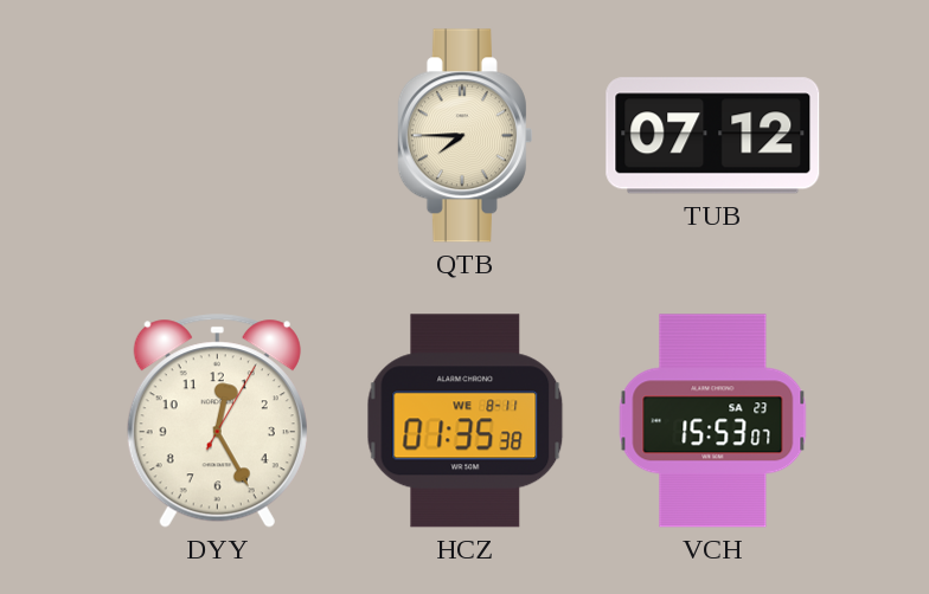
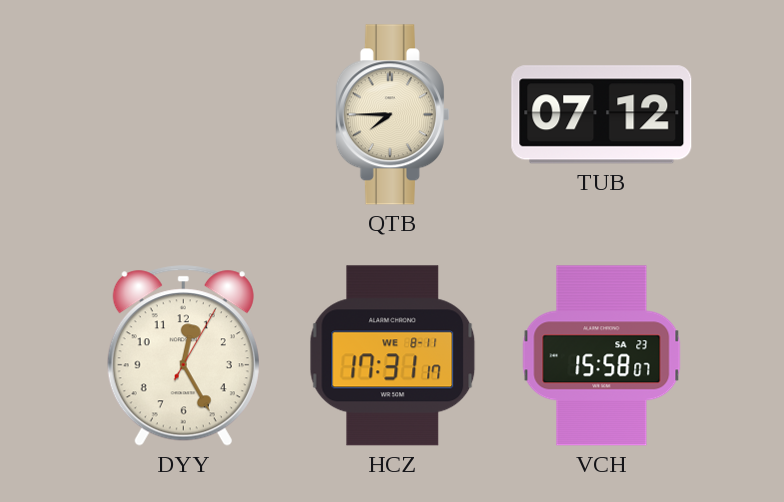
HCZ: 01:35 -> 17:31
VCH: 15:53 -> 15:58
